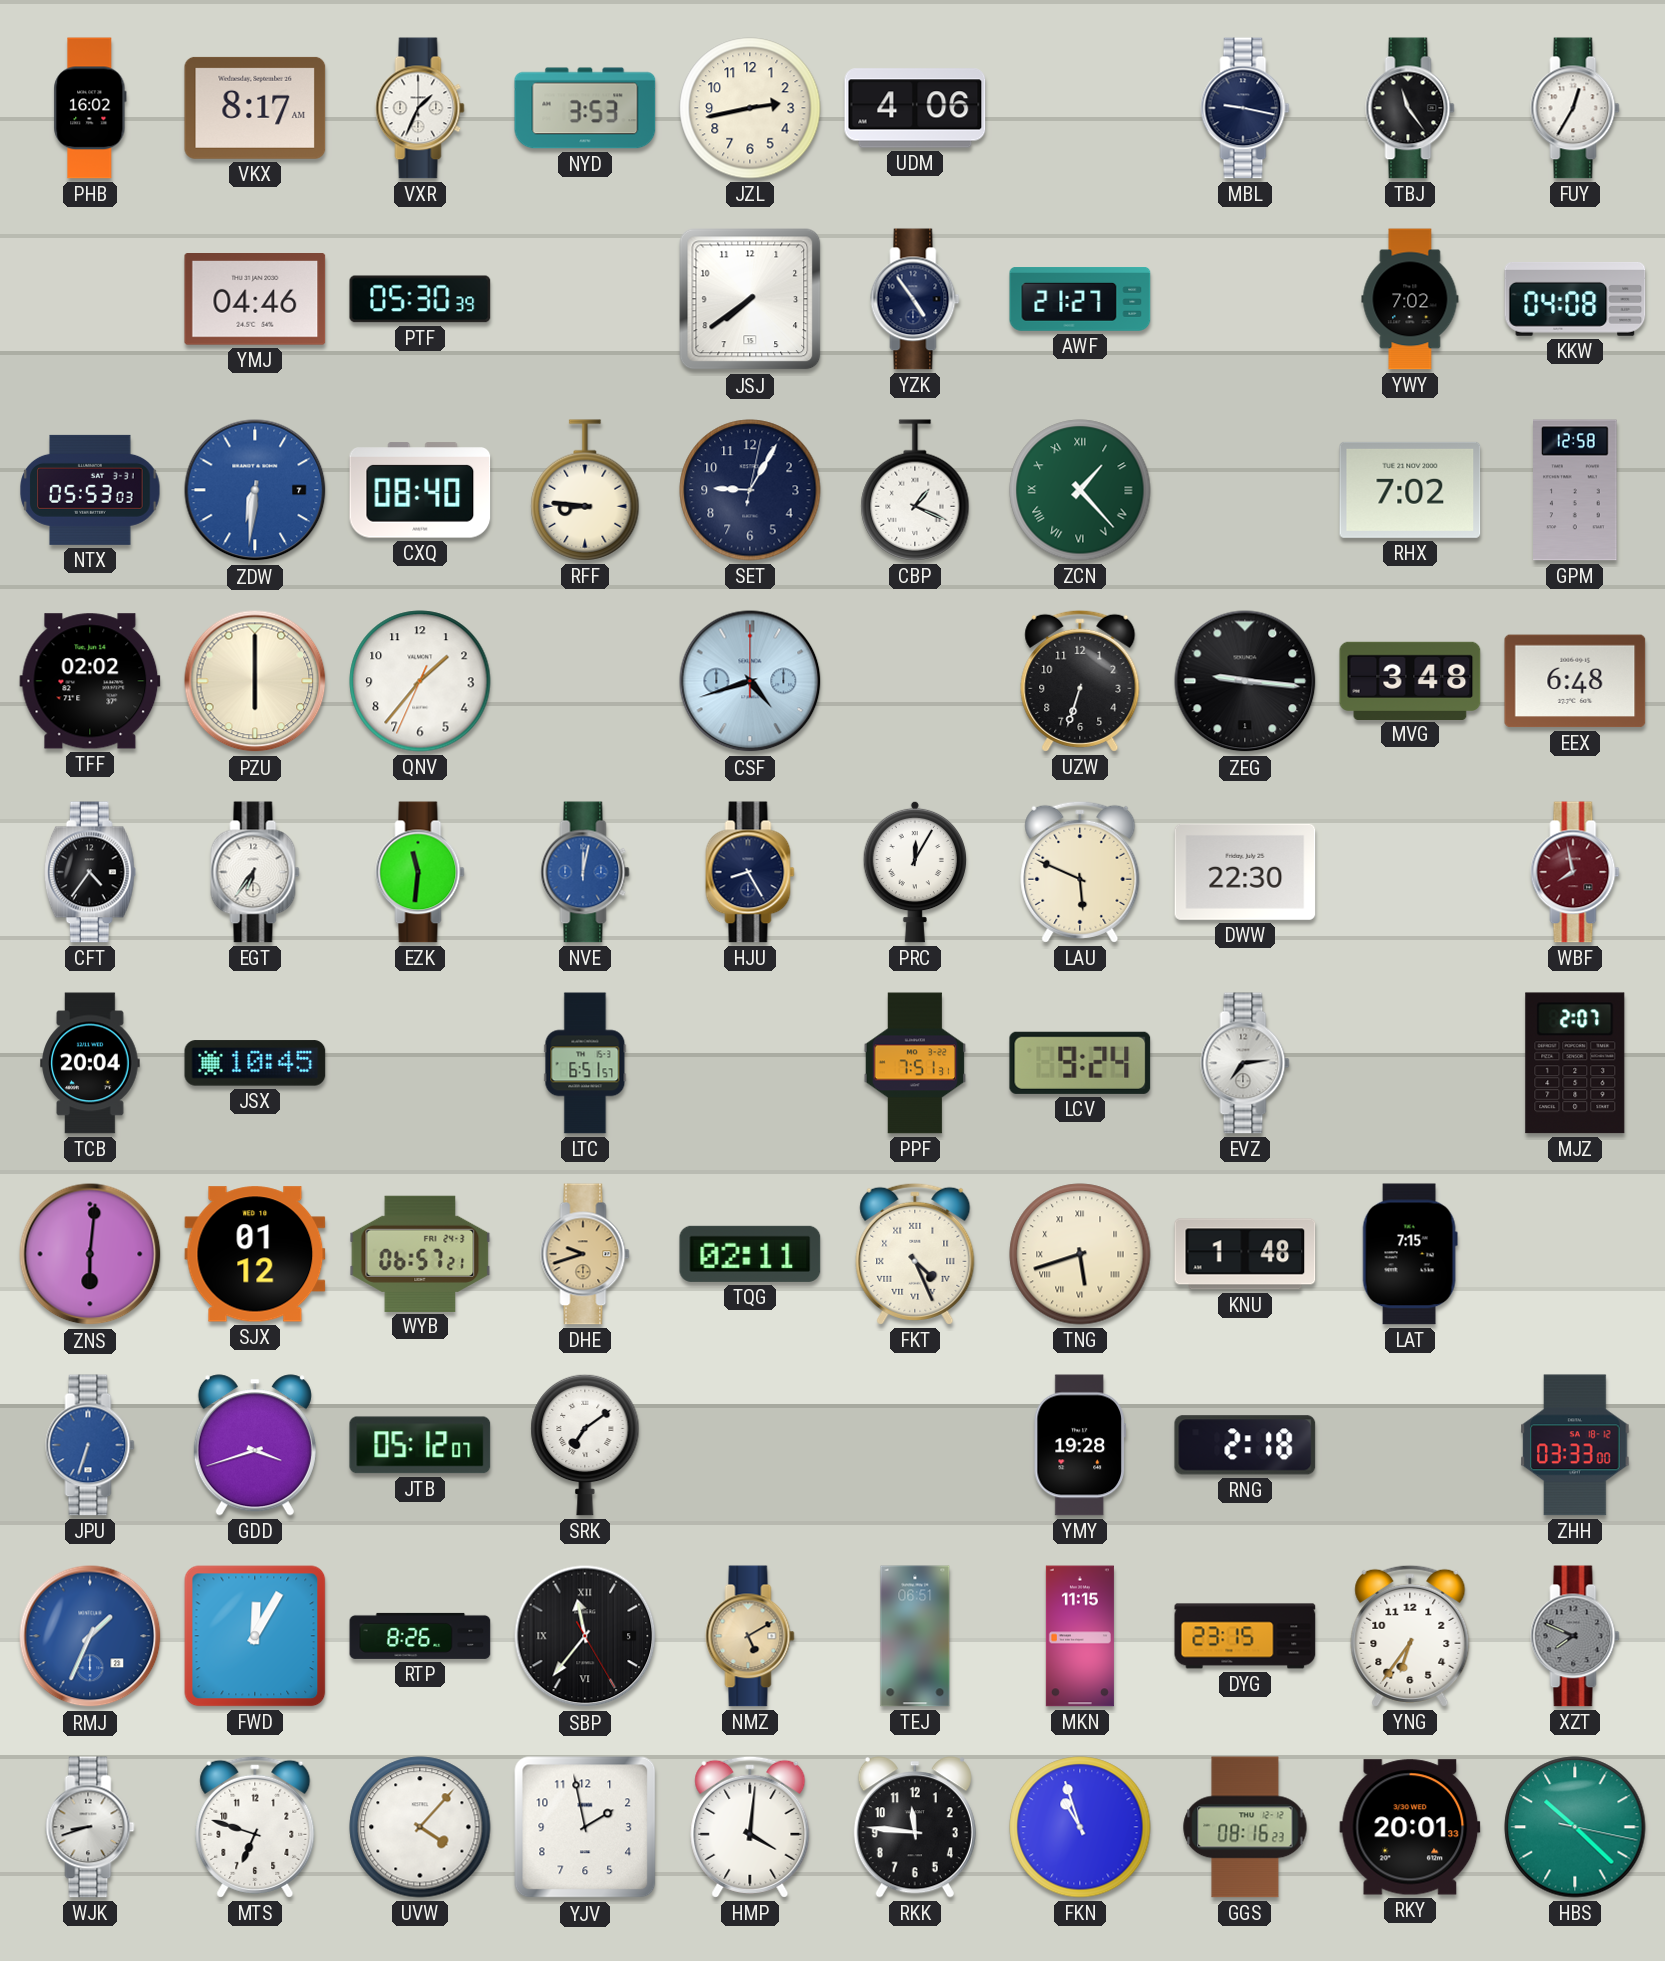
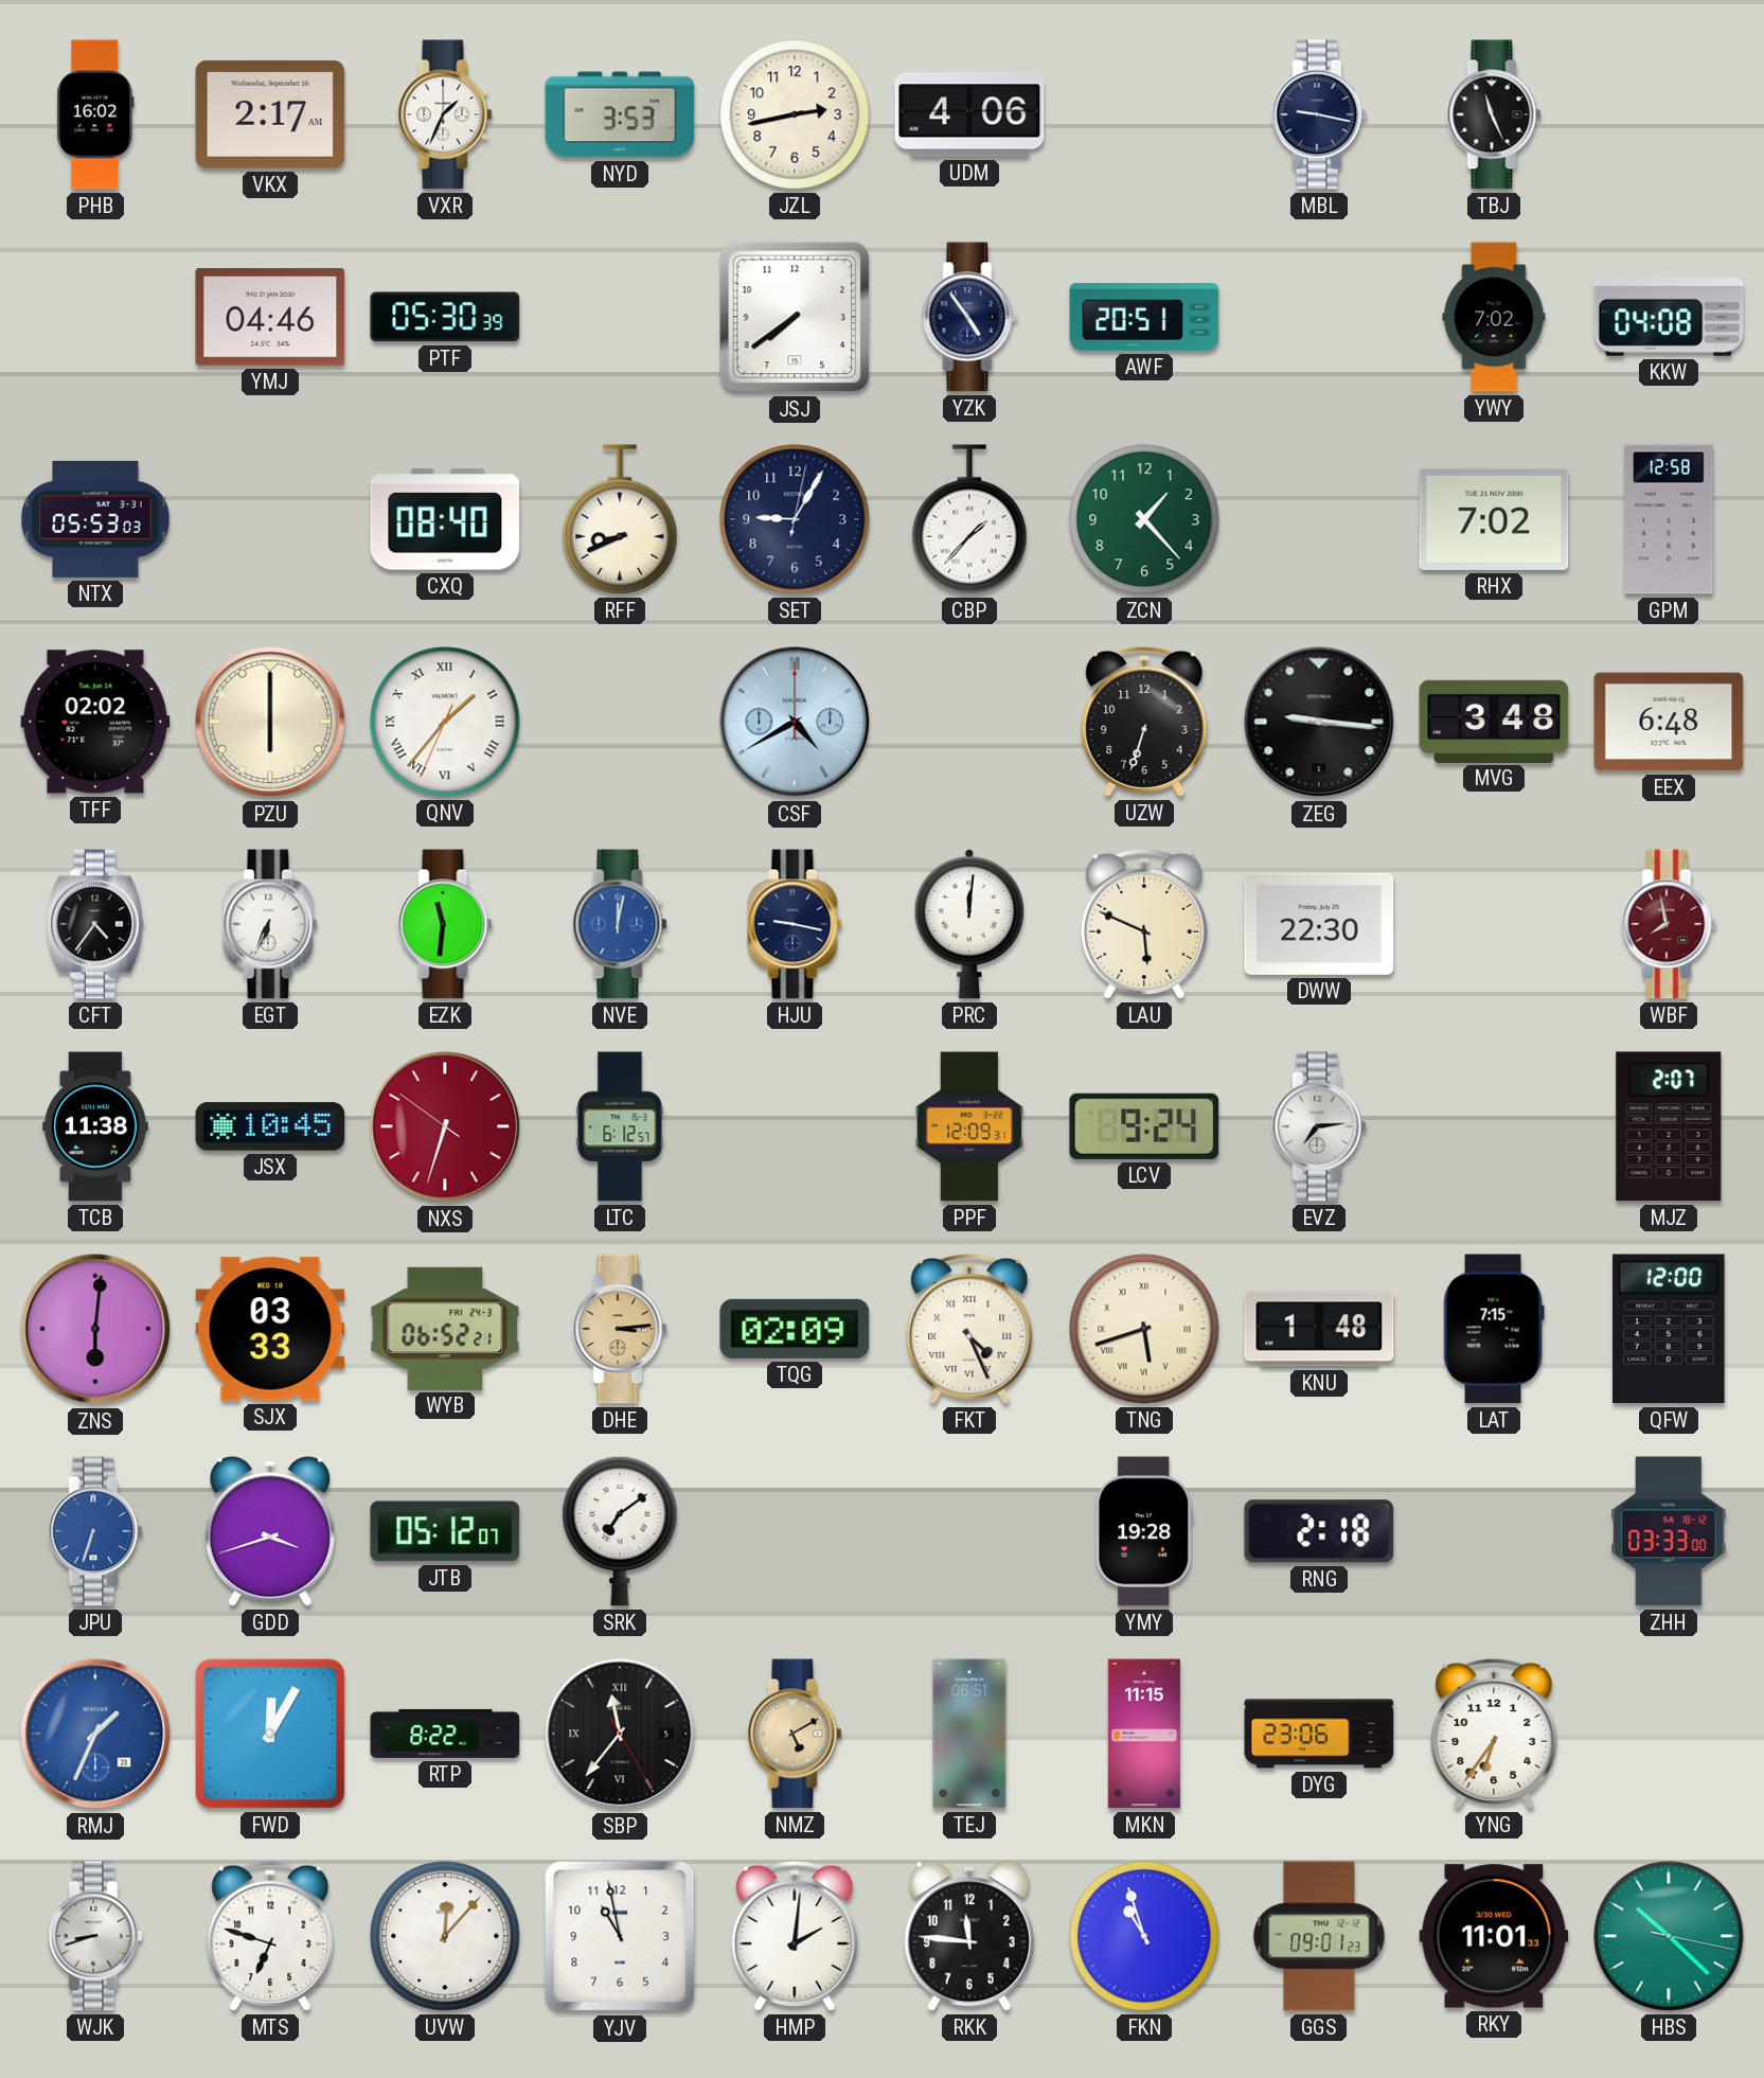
VKX: 8:17 -> 2:17
TBJ: 11:24 -> 11:26
FUY: 12:35 -> none
AWF: 21:27 -> 20:51
ZDW: 6:31 -> none
RFF: 8:46 -> 8:41
CBP: 1:19 -> 1:37
ZCN numerals: Roman -> Arabic
QNV numerals: Arabic -> Roman
CSF: 4:42 -> 4:40
EGT: 6:36 -> 6:34
HJU: 8:25 -> 9:17
PRC: 12:05 -> 12:01
TCB: 20:04 -> 11:38
NXS: none -> 6:32
LTC: 6:51 -> 6:12
PPF: 7:51 -> 12:09
SJX: 01:12 -> 03:33
WYB: 06:57 -> 06:52
DHE: 9:42 -> 3:14
TQG: 02:11 -> 02:09
QFW: none -> 12:00
RTP: 8:26 -> 8:22
DYG: 23:15 -> 23:06
XZT: 7:49 -> none
UVW: 4:07 -> 12:07
YJV: 1:58 -> 10:58
HMP: 4:01 -> 2:01
GGS: 08:16 -> 09:01
RKY: 20:01 -> 11:01
